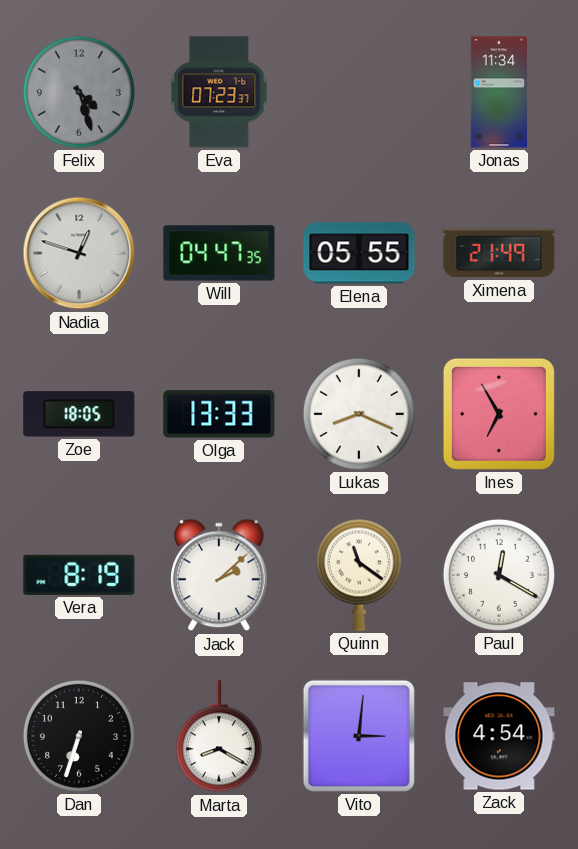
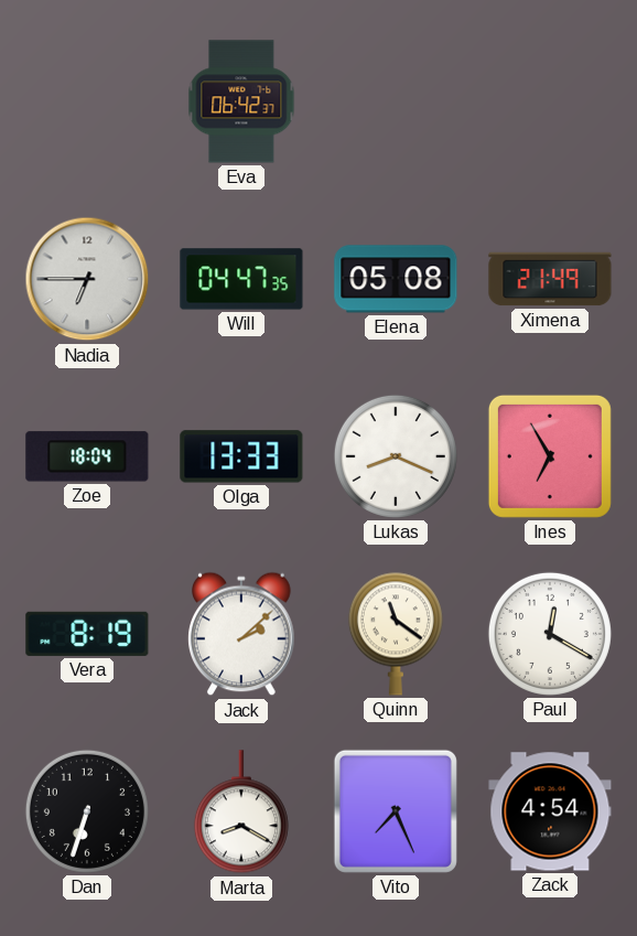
Felix: 4:27 -> none
Eva: 07:23 -> 06:42
Jonas: 11:34 -> none
Nadia: 12:48 -> 6:45
Elena: 05:55 -> 05:08
Zoe: 18:05 -> 18:04
Vito: 3:01 -> 7:26
